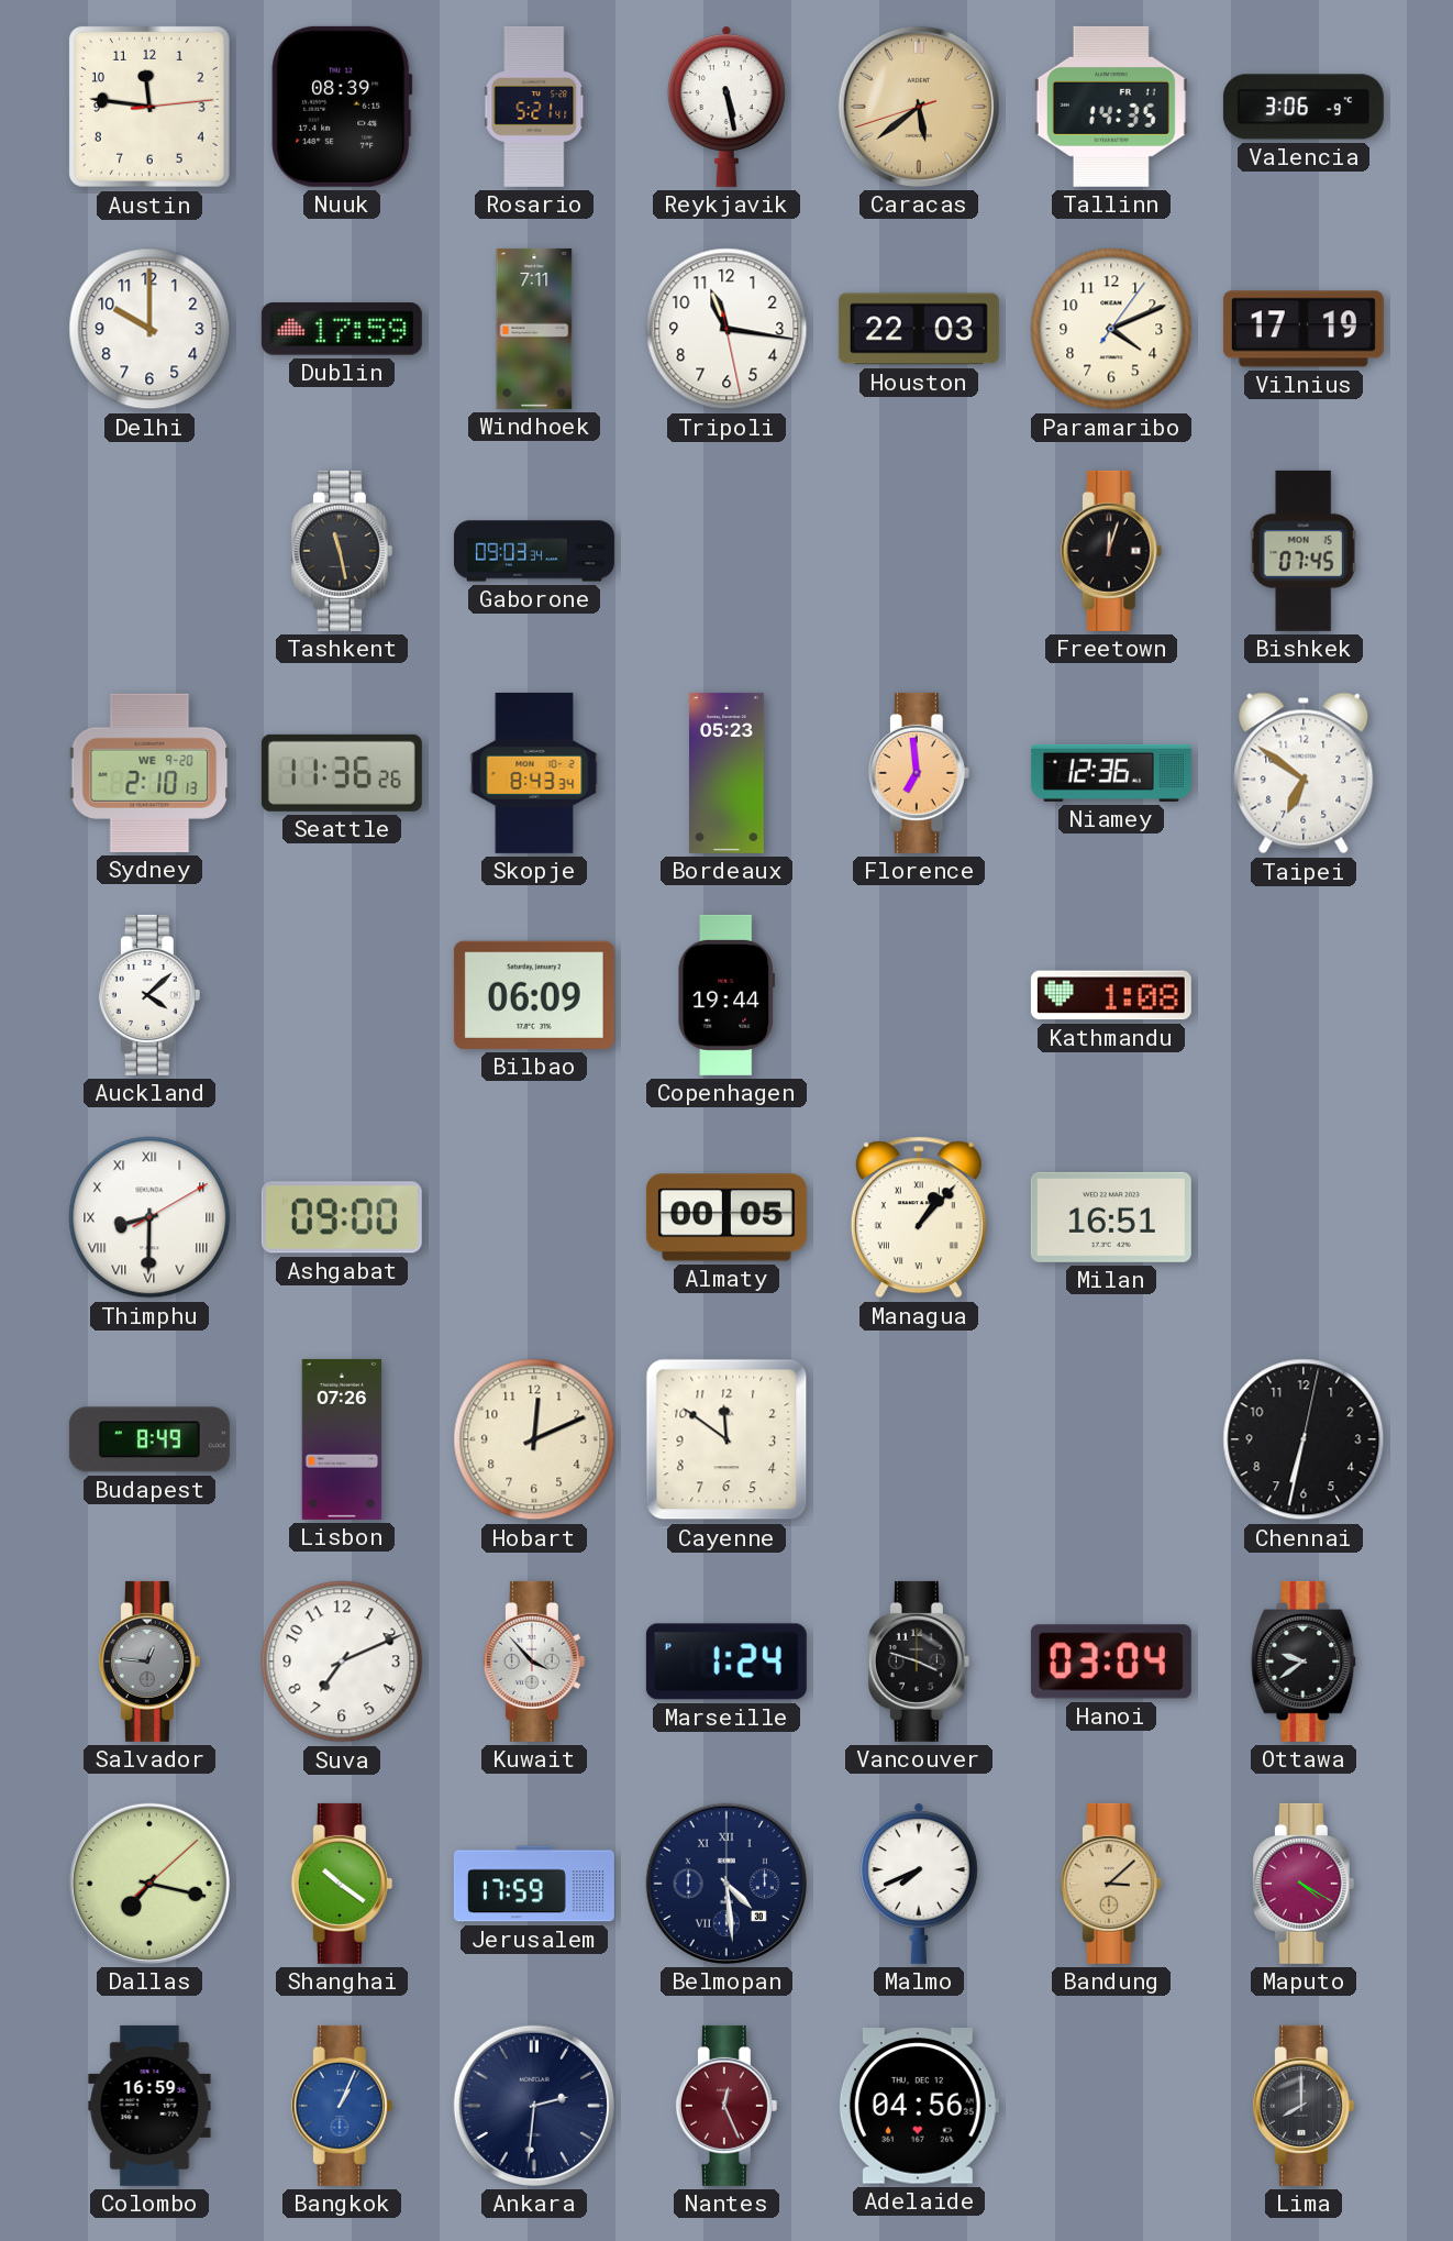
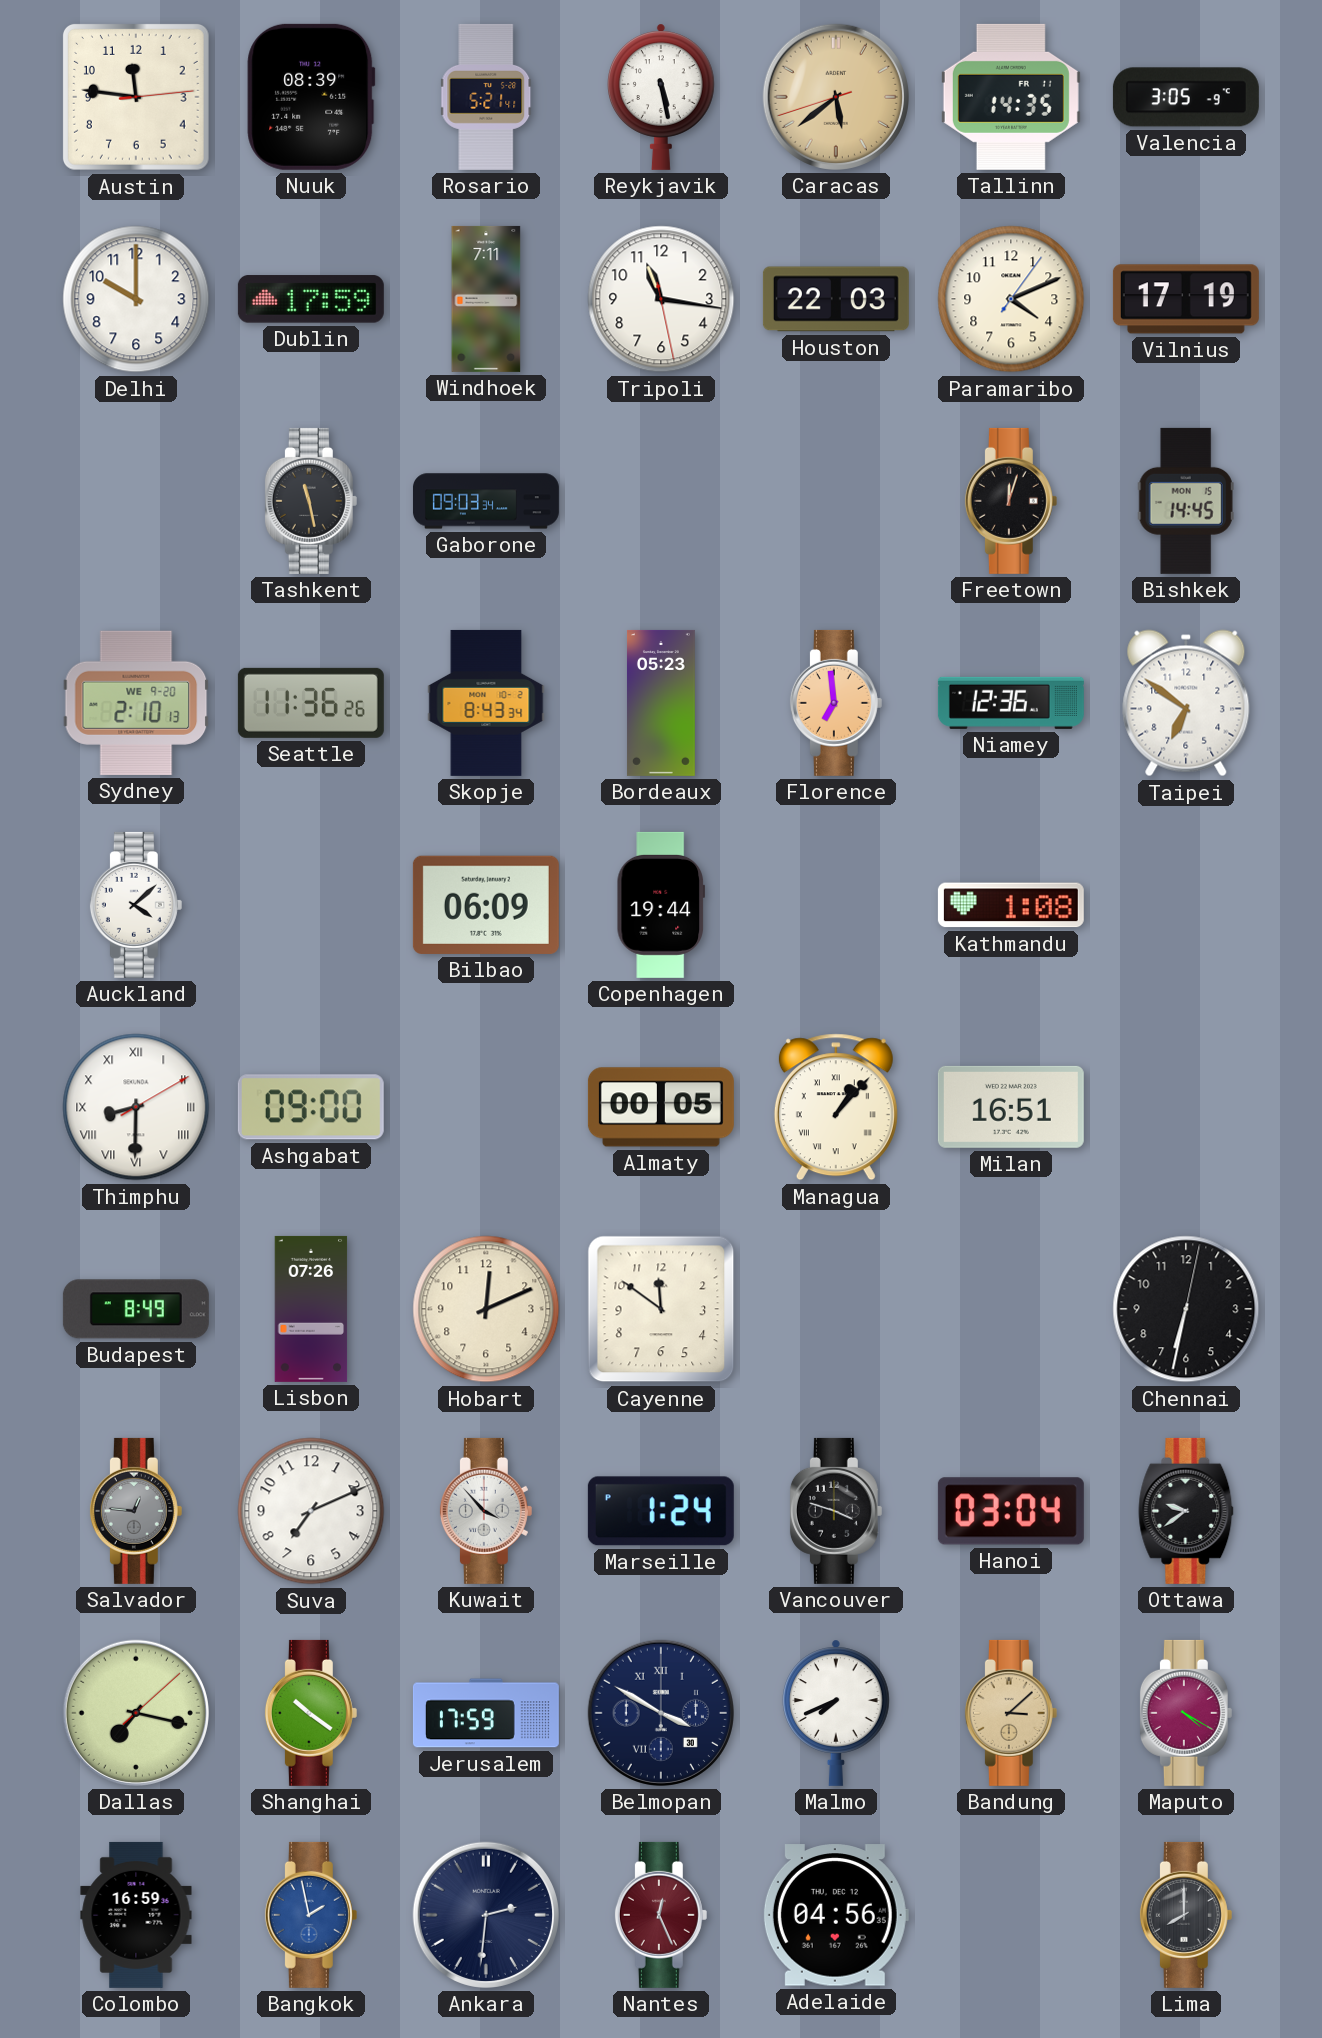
Valencia: 3:06 -> 3:05
Bishkek: 07:45 -> 14:45
Belmopan: 4:29 -> 3:50
Bangkok: 1:04 -> 1:58
